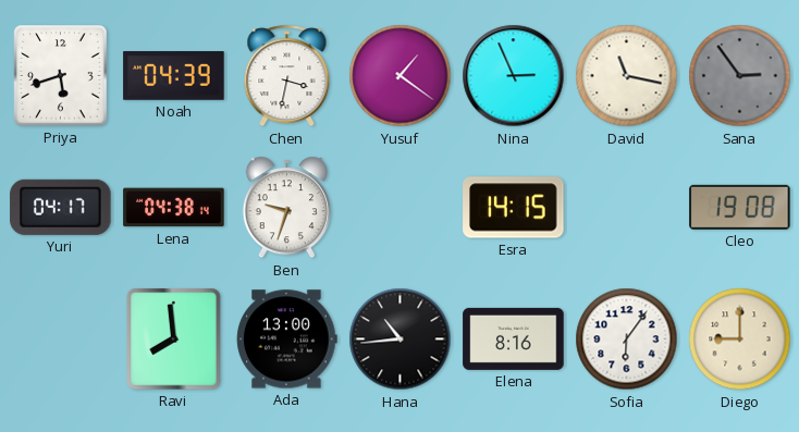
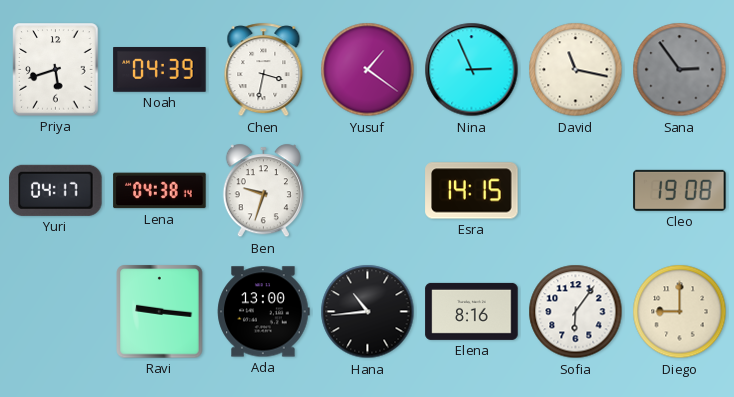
Ravi: 7:59 -> 9:16
